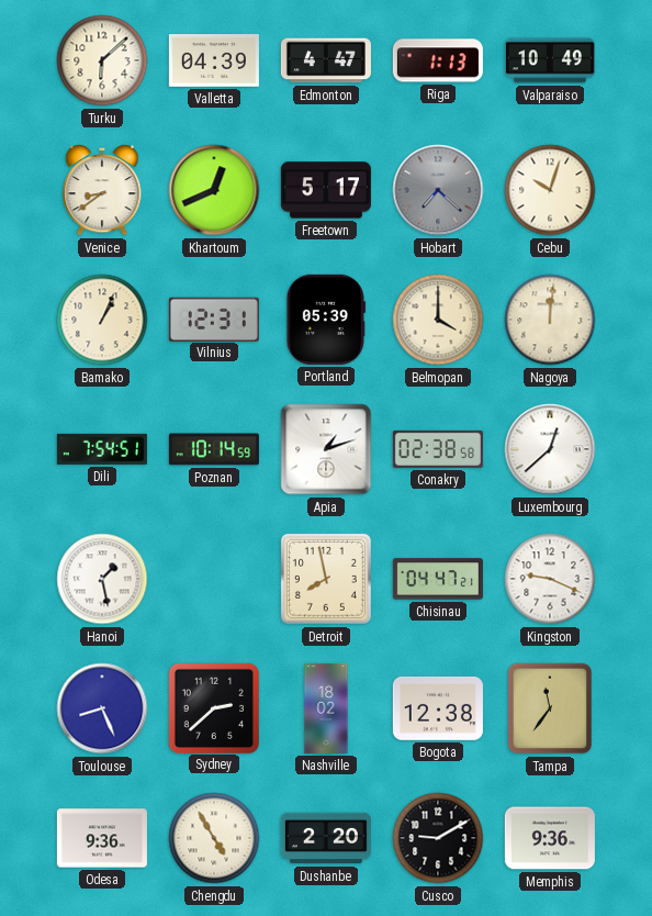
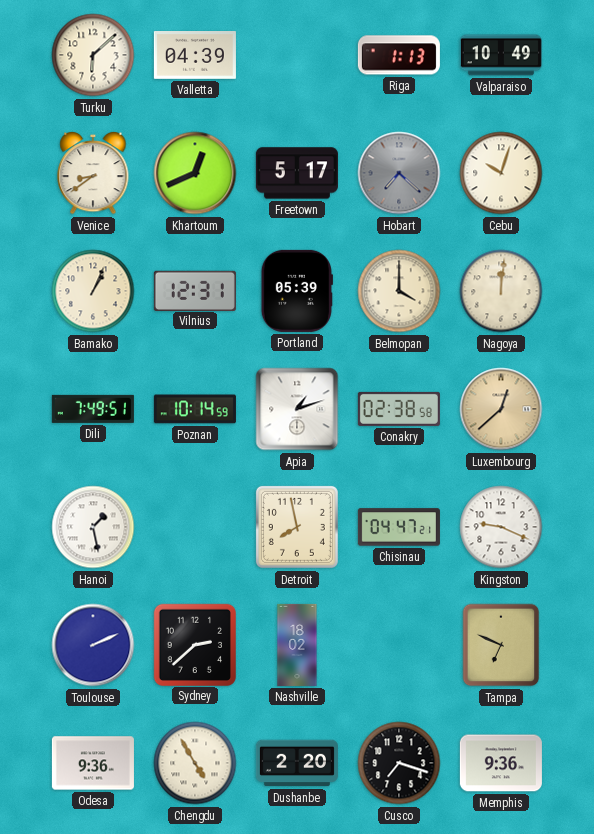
Edmonton: 4:47 -> none
Dili: 7:54 -> 7:49
Luxembourg dial: white -> champagne
Toulouse: 8:26 -> 2:11
Bogota: 12:38 -> none
Tampa: 11:36 -> 6:49
Cusco: 9:10 -> 7:18
